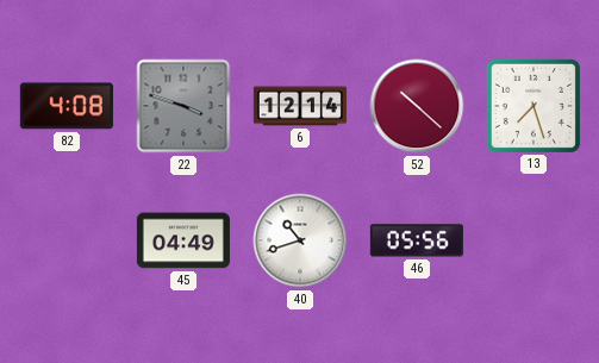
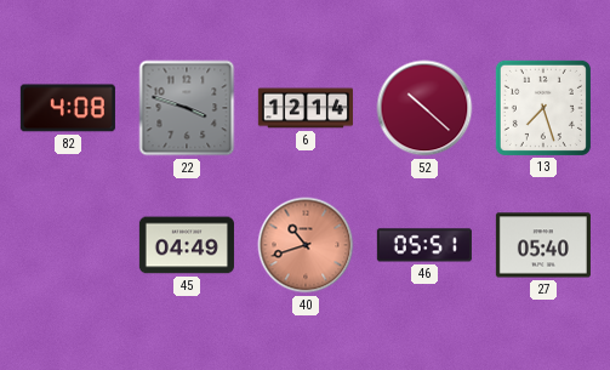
40 dial: white -> salmon
46: 05:56 -> 05:51
27: none -> 05:40
